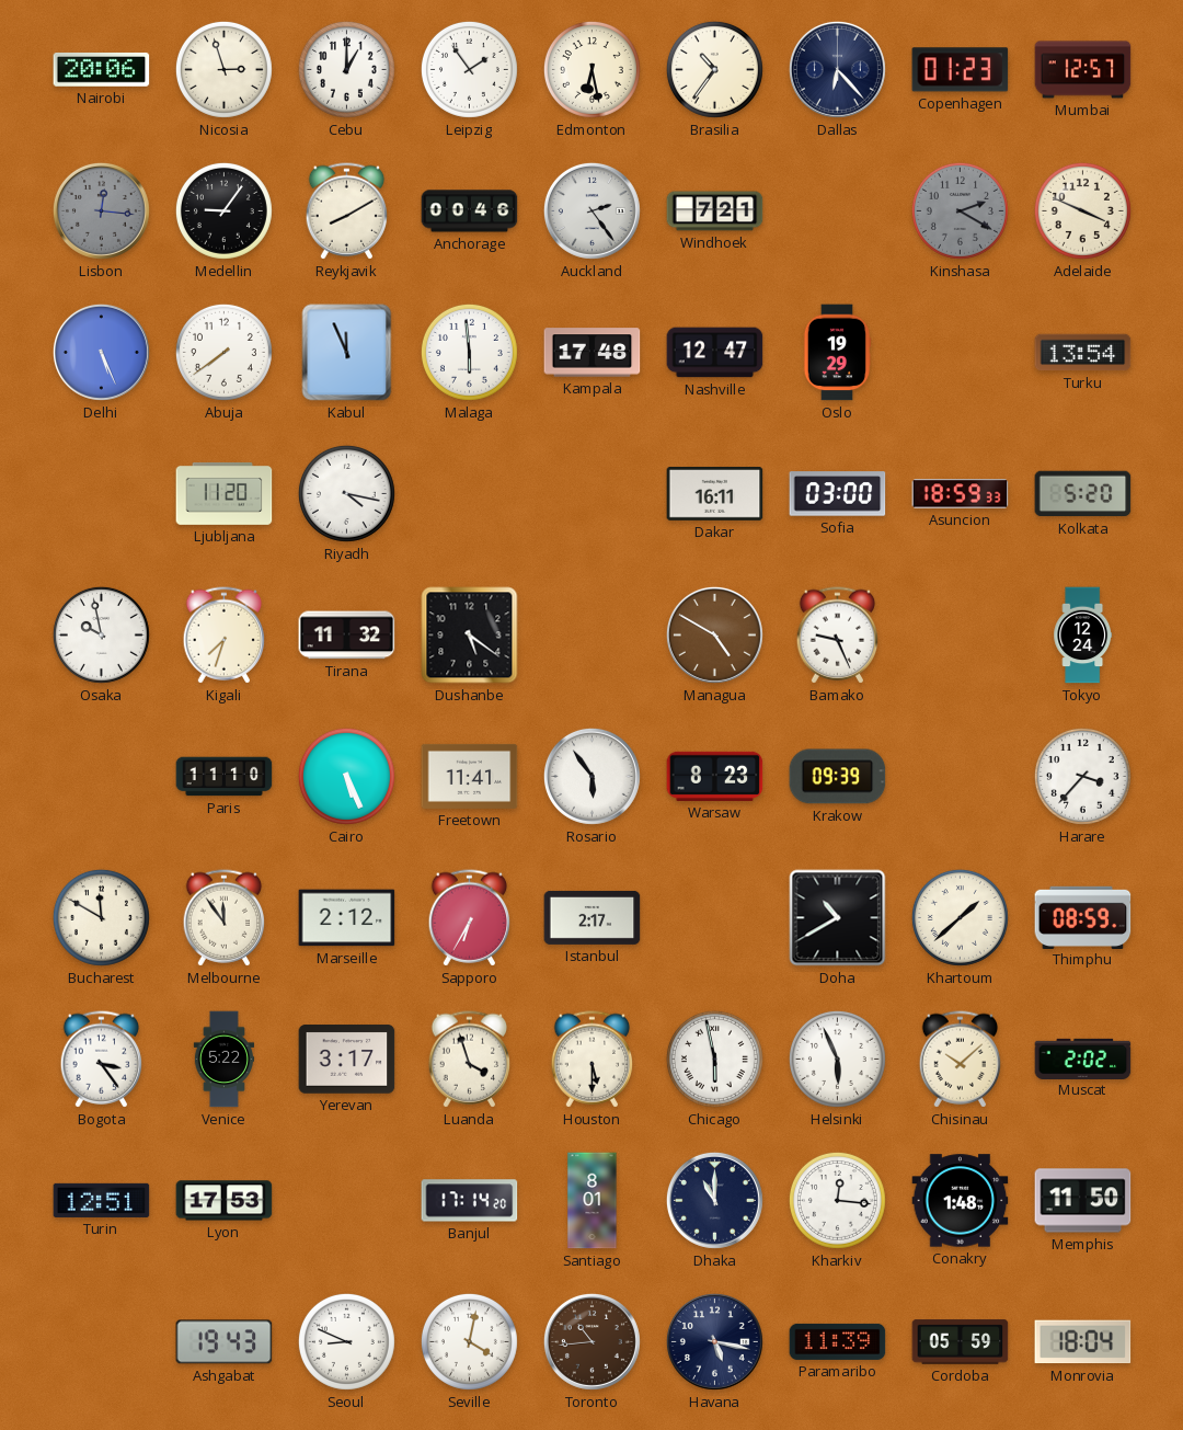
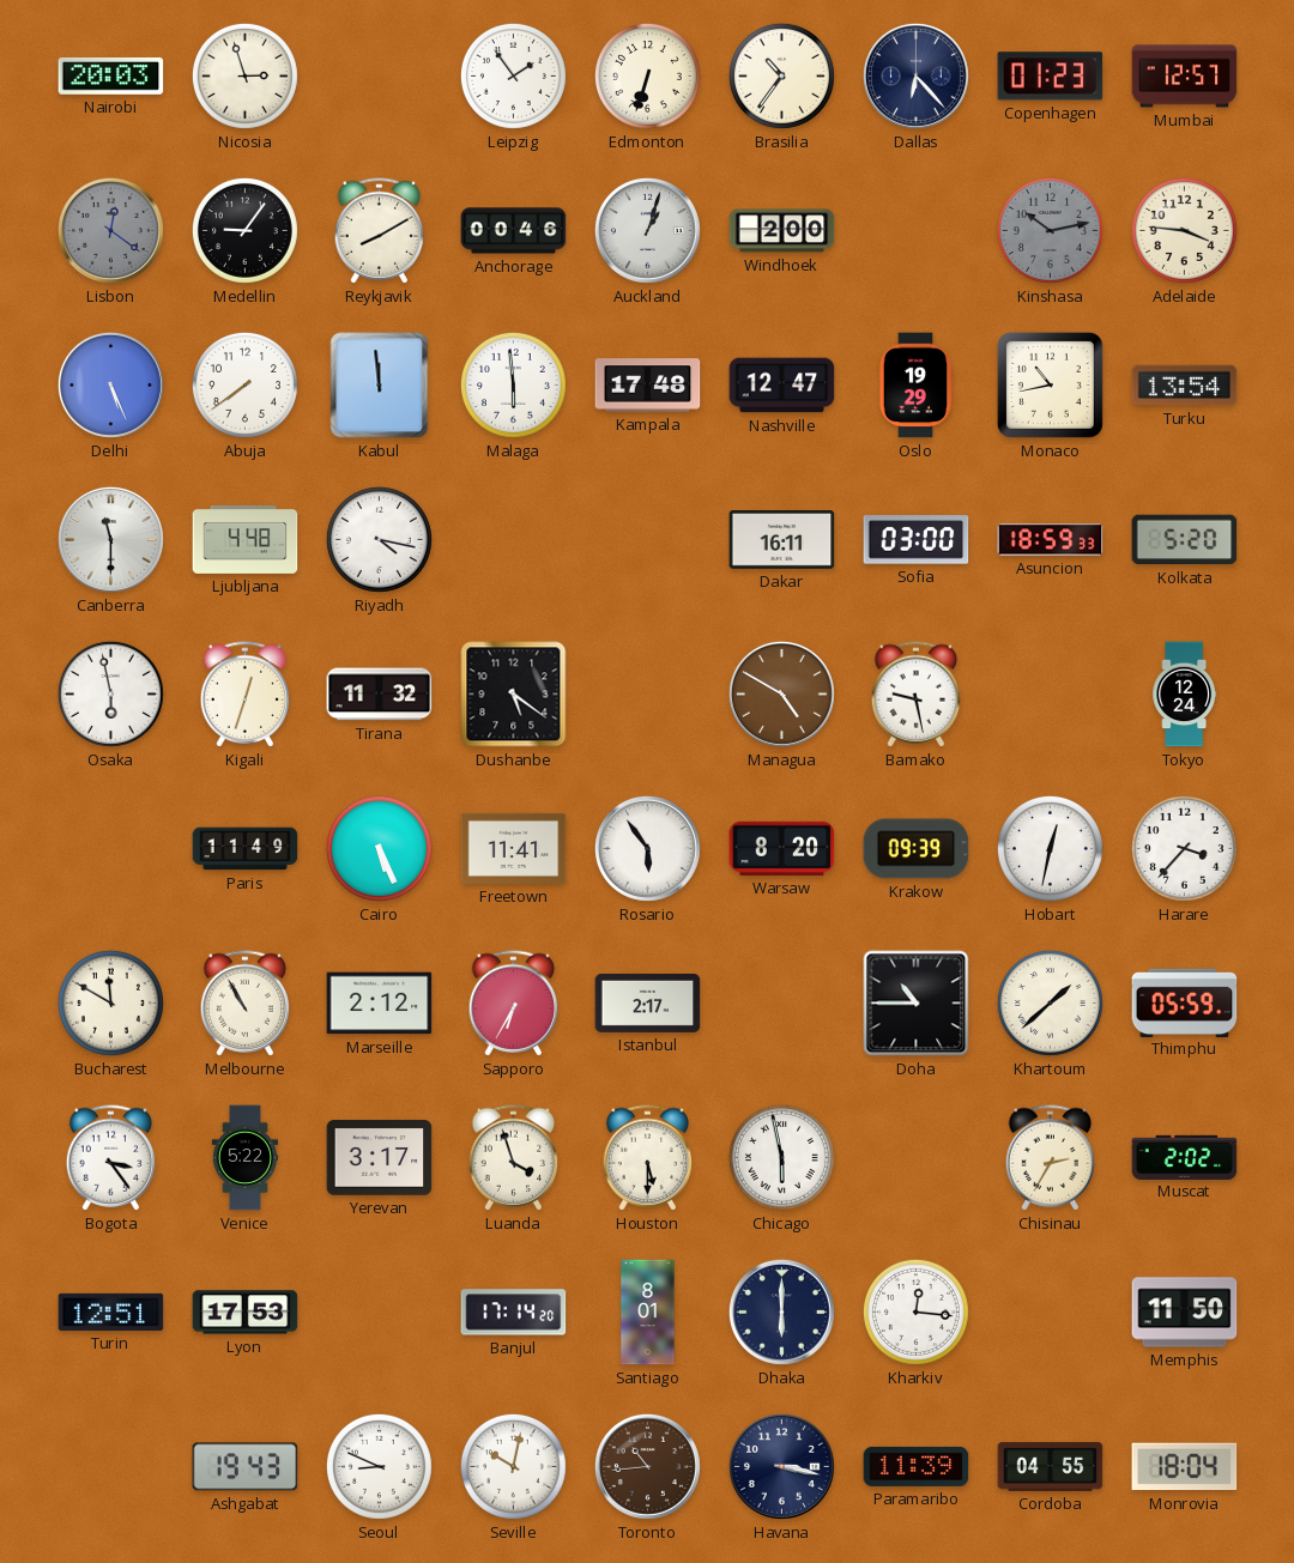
Nairobi: 20:06 -> 20:03
Cebu: 1:00 -> none
Edmonton: 6:28 -> 6:33
Lisbon: 12:16 -> 12:21
Auckland: 2:24 -> 1:03
Windhoek: 7:21 -> 2:00
Kinshasa: 2:20 -> 10:13
Adelaide: 3:49 -> 3:46
Kabul: 11:56 -> 11:59
Monaco: none -> 10:43
Canberra: none -> 11:30
Ljubljana: 11:20 -> 4:48
Osaka: 9:58 -> 5:58
Kigali: 7:33 -> 12:33
Bamako: 9:26 -> 9:28
Paris: 11:10 -> 11:49
Warsaw: 8:23 -> 8:20
Hobart: none -> 12:32
Melbourne: 11:54 -> 10:55
Doha: 10:40 -> 10:45
Thimphu: 08:59 -> 05:59
Helsinki: 5:56 -> none
Chisinau: 10:08 -> 2:35
Dhaka: 11:00 -> 6:00
Conakry: 1:48 -> none
Seville: 4:02 -> 10:02
Havana: 5:17 -> 3:17
Cordoba: 05:59 -> 04:55
